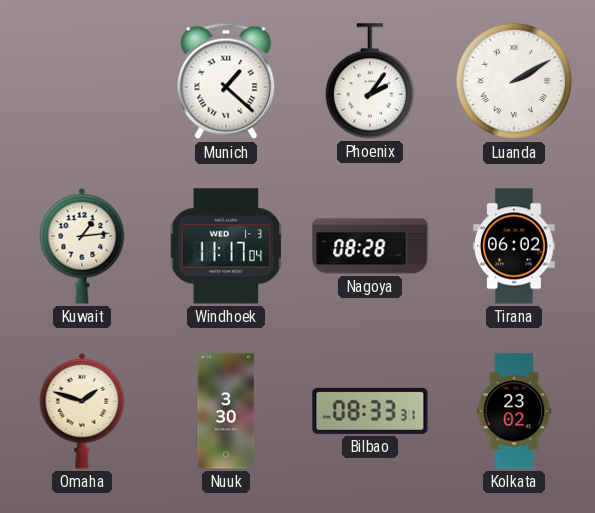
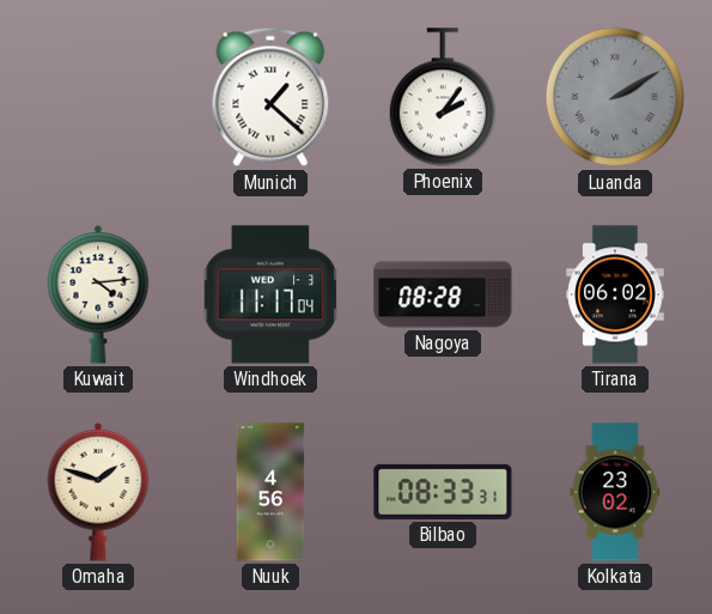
Luanda dial: white -> grey
Kuwait: 1:14 -> 4:14
Nuuk: 3:30 -> 4:56
